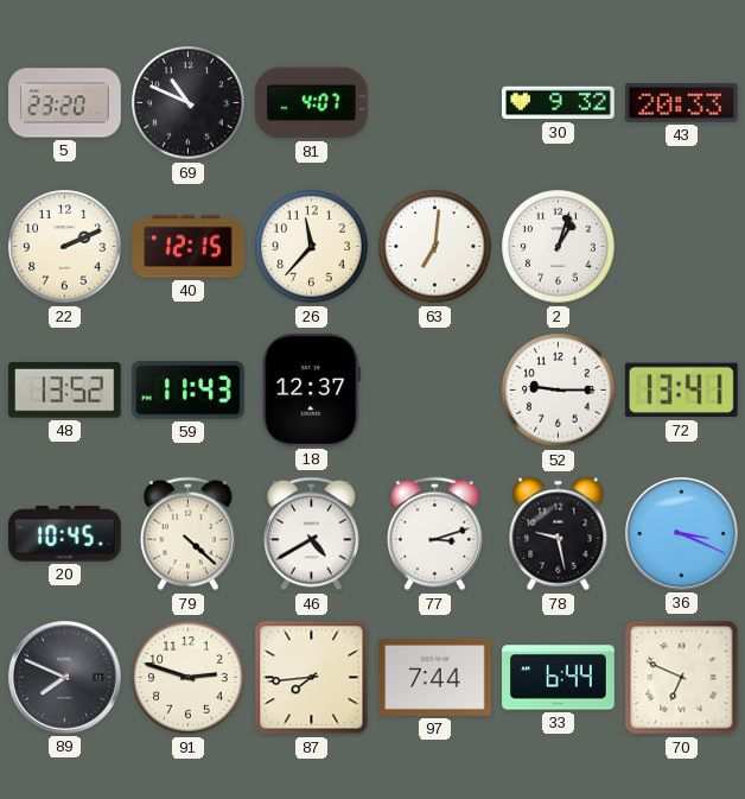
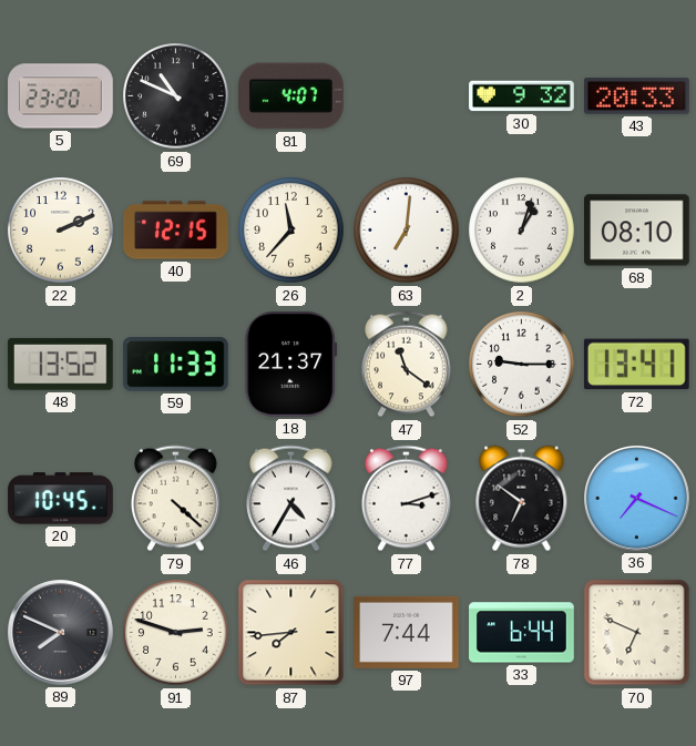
68: none -> 08:10
59: 11:43 -> 11:33
18: 12:37 -> 21:37
47: none -> 11:21
46: 4:40 -> 4:35
78: 9:28 -> 6:51
36: 3:19 -> 7:19
